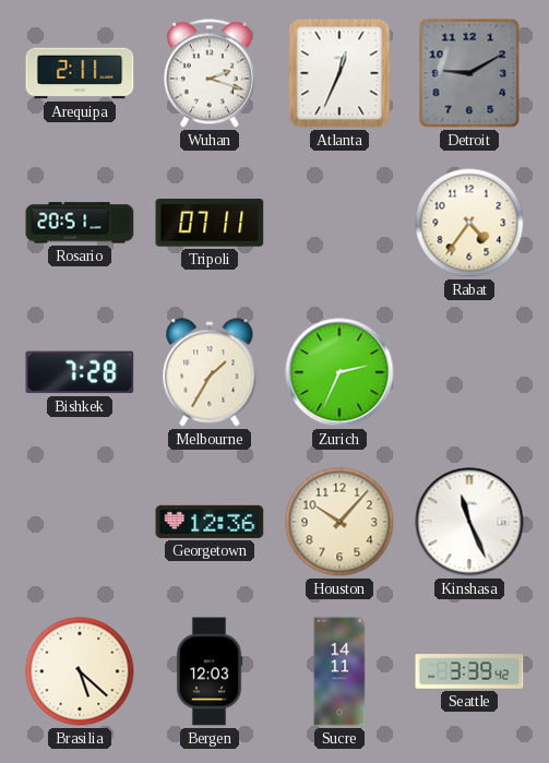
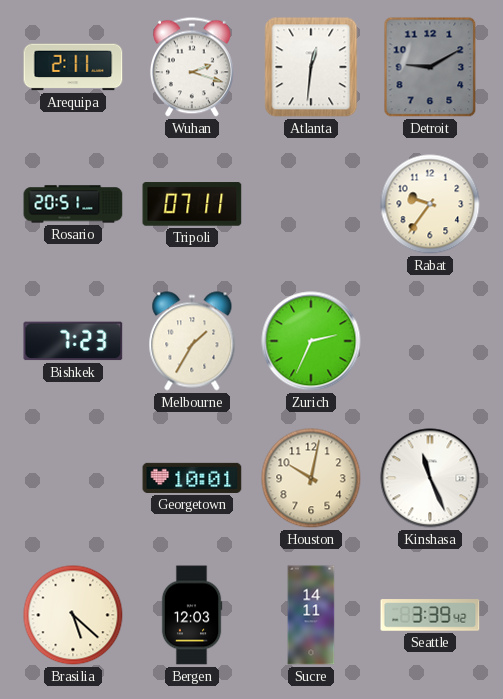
Atlanta: 12:34 -> 12:31
Rabat: 4:36 -> 9:36
Bishkek: 7:28 -> 7:23
Georgetown: 12:36 -> 10:01
Houston: 10:07 -> 10:02
